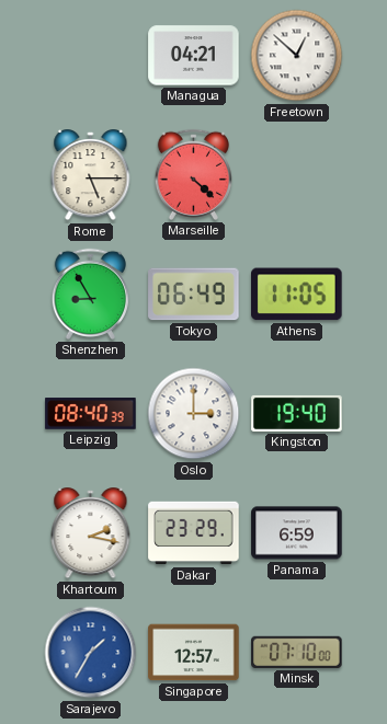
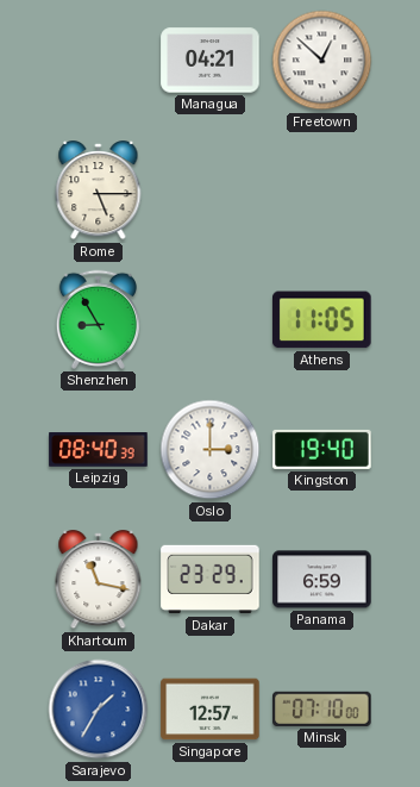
Marseille: 4:22 -> none
Tokyo: 06:49 -> none
Khartoum: 2:17 -> 11:17
